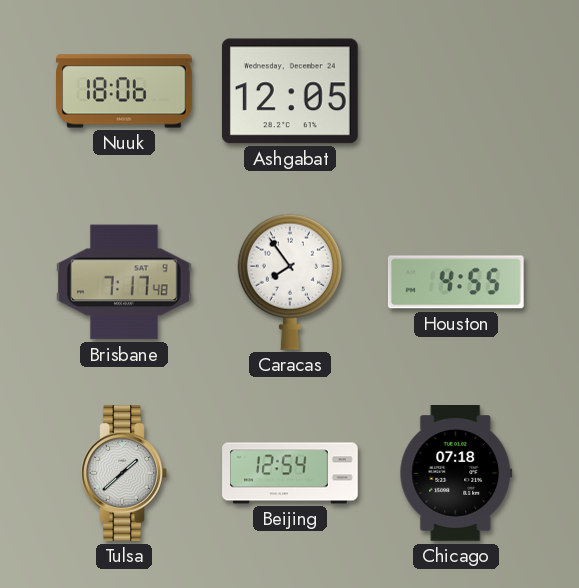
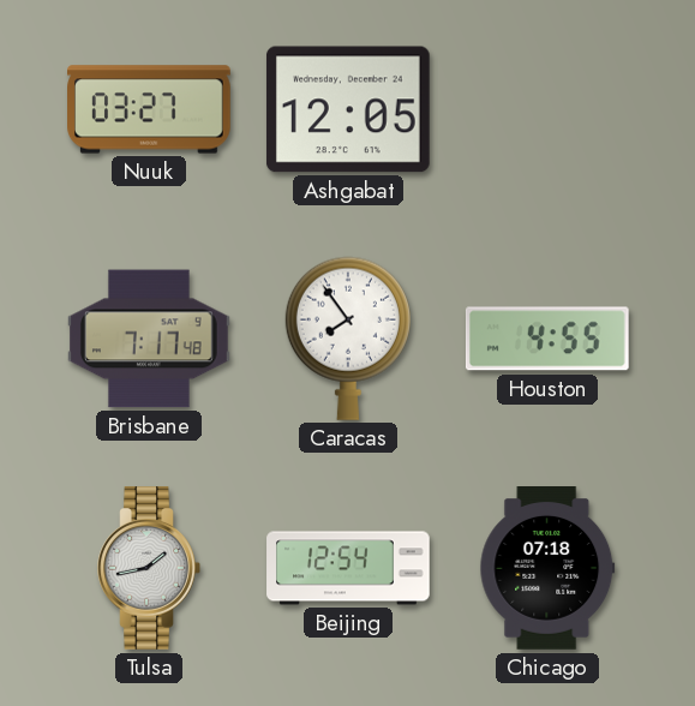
Nuuk: 18:06 -> 03:27
Tulsa: 1:38 -> 1:43
